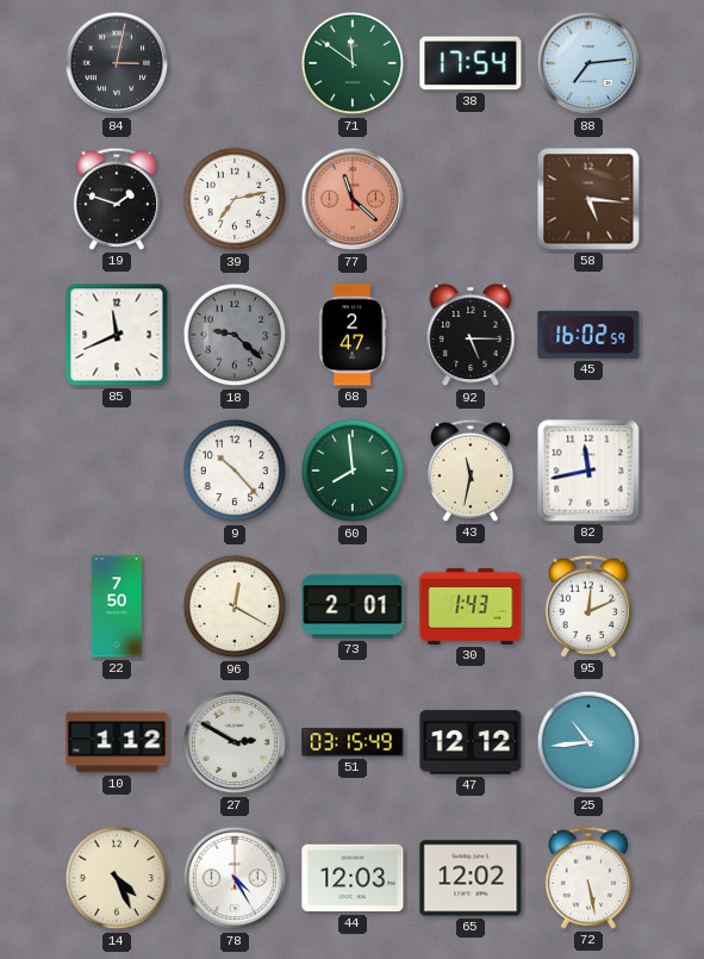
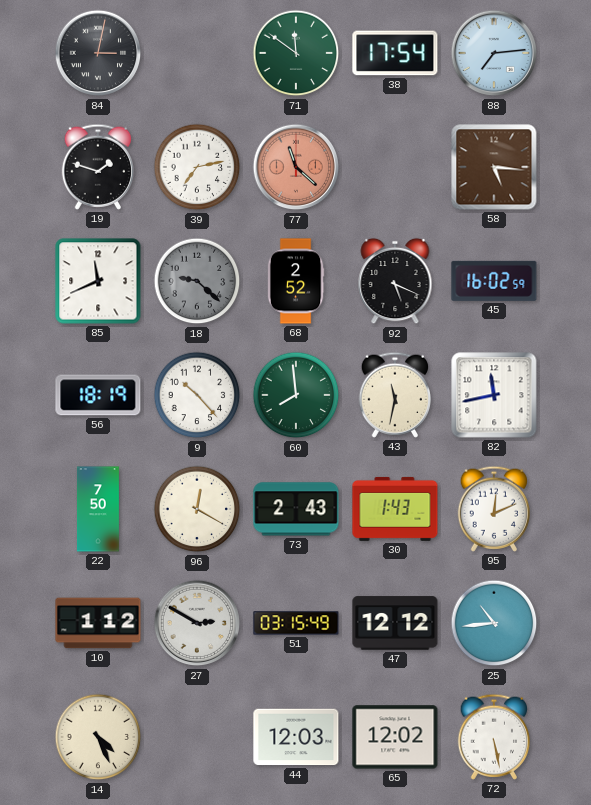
68: 2:47 -> 2:52
92: 5:15 -> 5:19
56: none -> 18:19
73: 2:01 -> 2:43
78: 4:25 -> none
